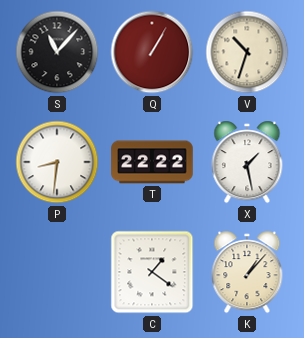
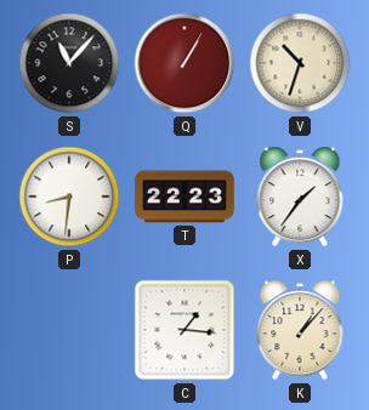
T: 22:22 -> 22:23
X: 1:28 -> 1:36
C: 1:21 -> 1:16
